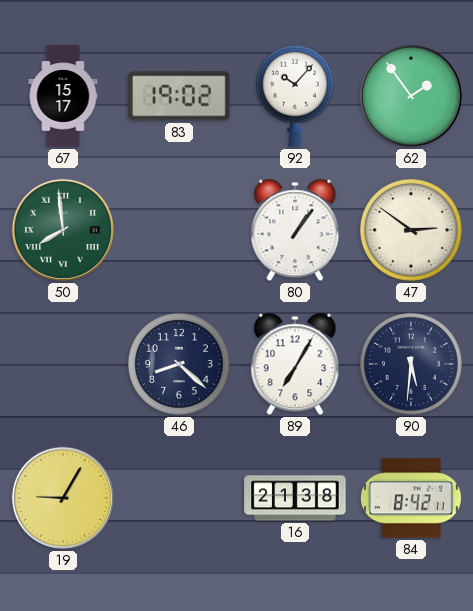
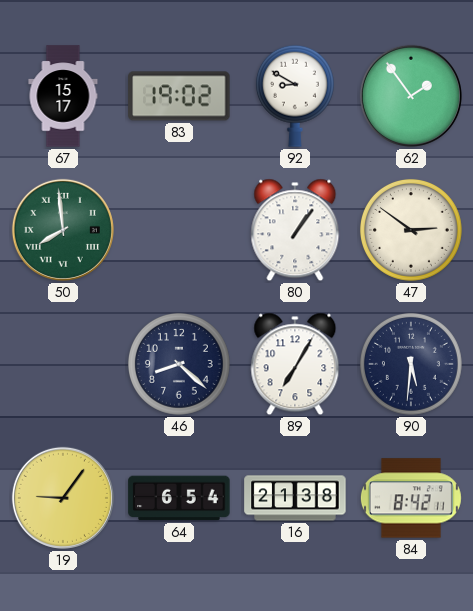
92: 10:07 -> 8:50
19: 9:05 -> 9:06
64: none -> 6:54
